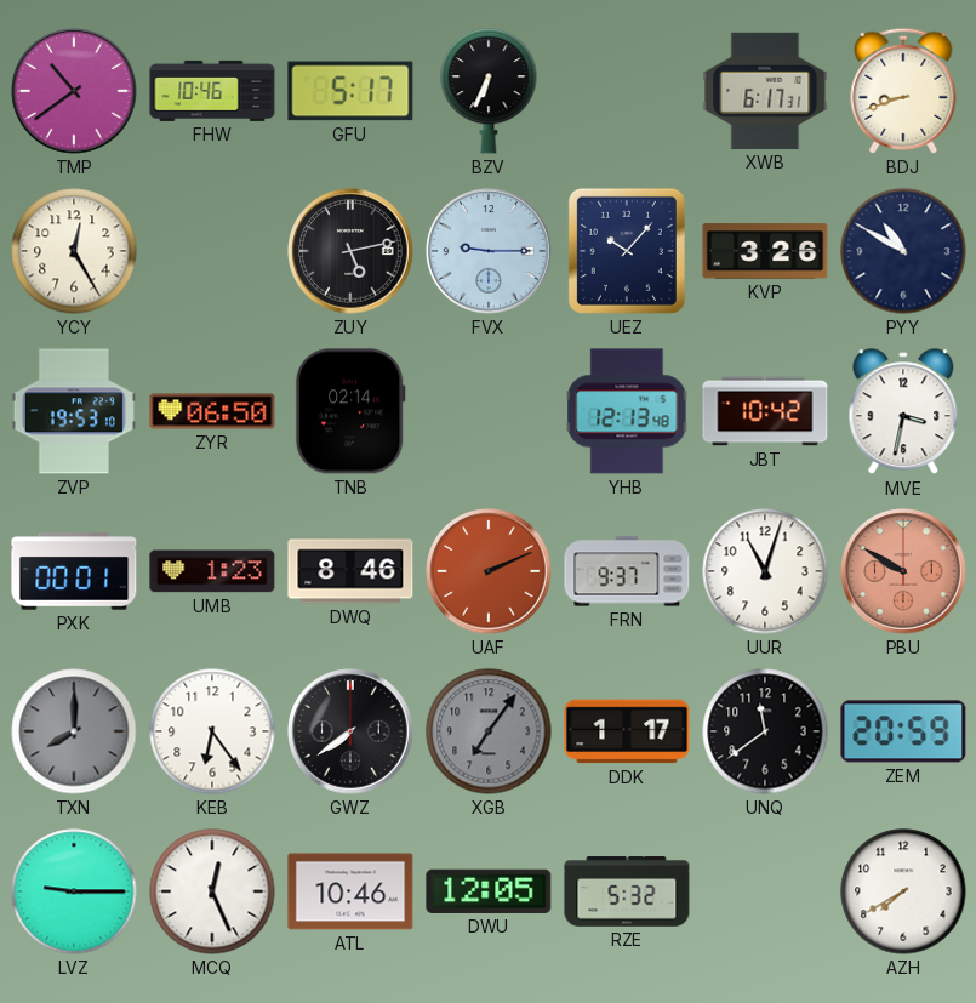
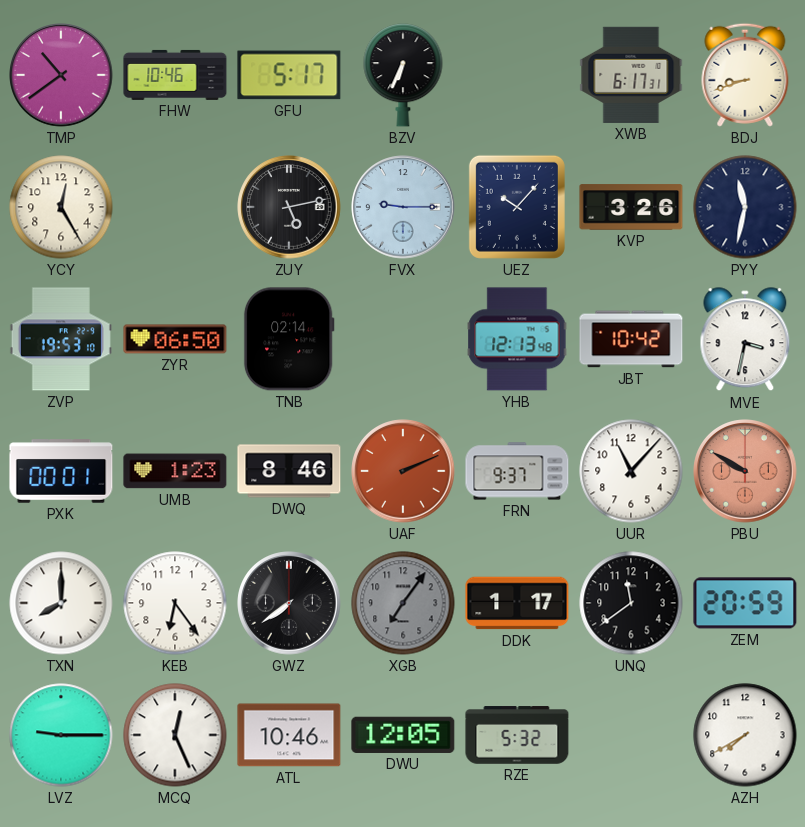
PYY: 10:50 -> 11:32
UUR: 11:03 -> 11:07
TXN dial: grey -> white
